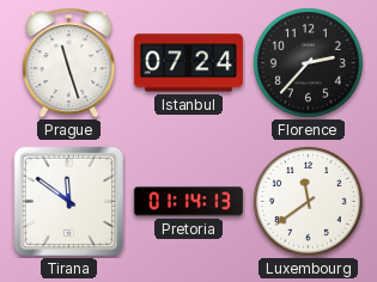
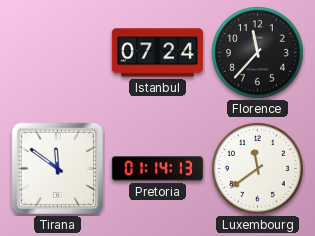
Prague: 11:27 -> none
Florence: 2:37 -> 11:37
